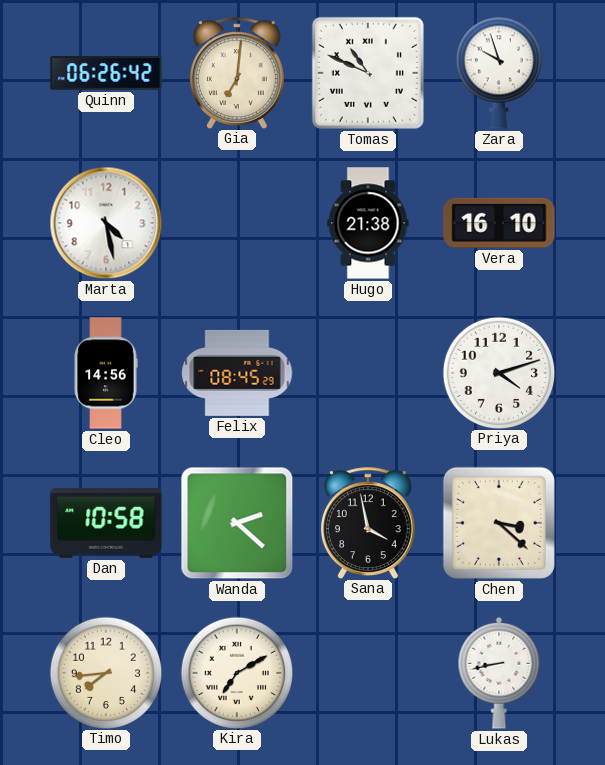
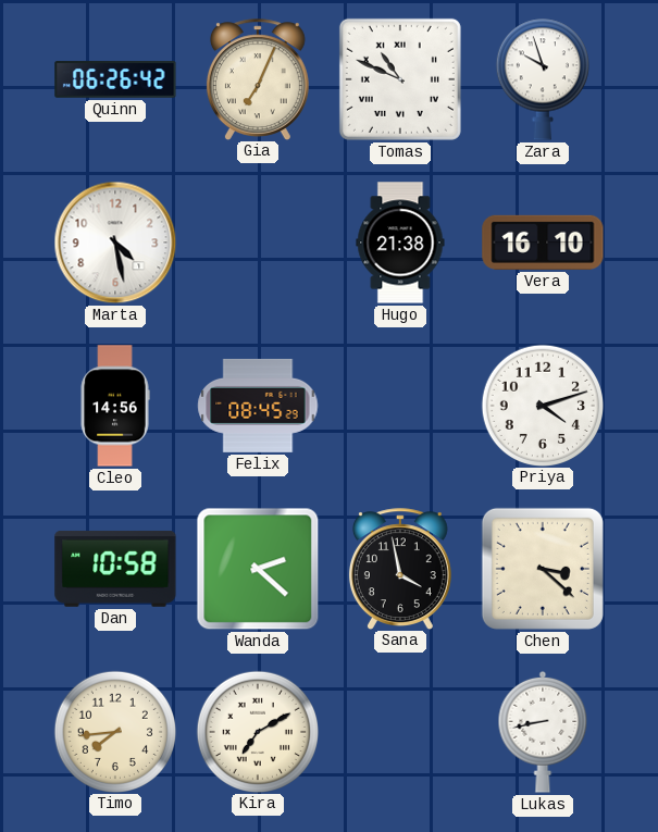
Gia: 7:01 -> 7:04
